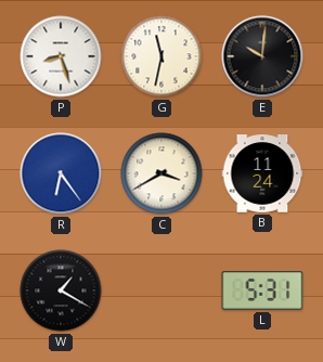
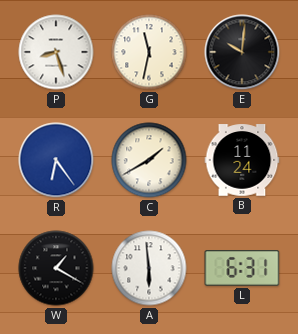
C: 3:40 -> 1:40
A: none -> 5:59
L: 5:31 -> 6:31
